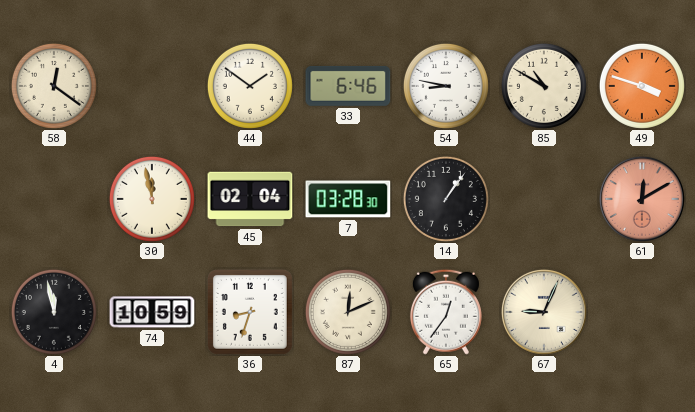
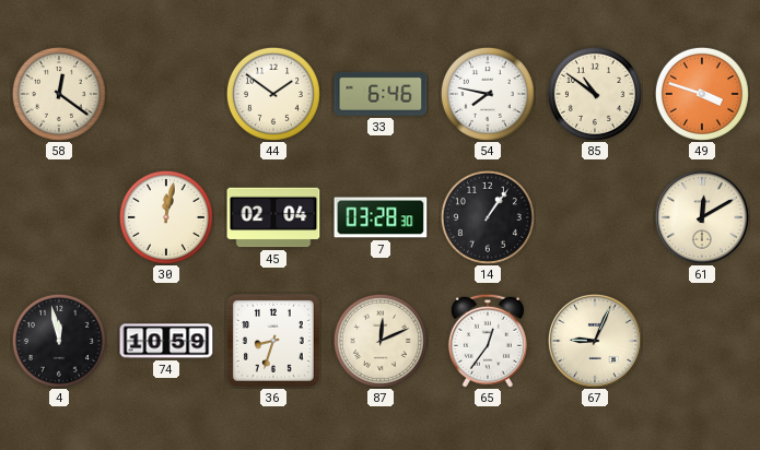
54: 8:47 -> 7:47
85: 10:50 -> 10:51
30: 11:58 -> 12:02
61 dial: salmon -> cream
